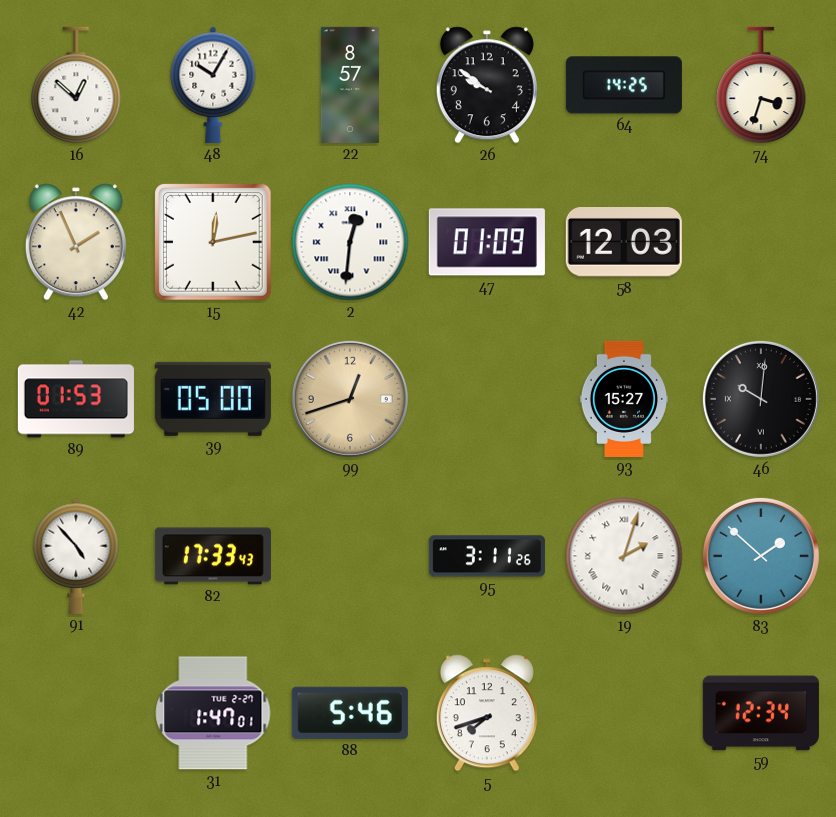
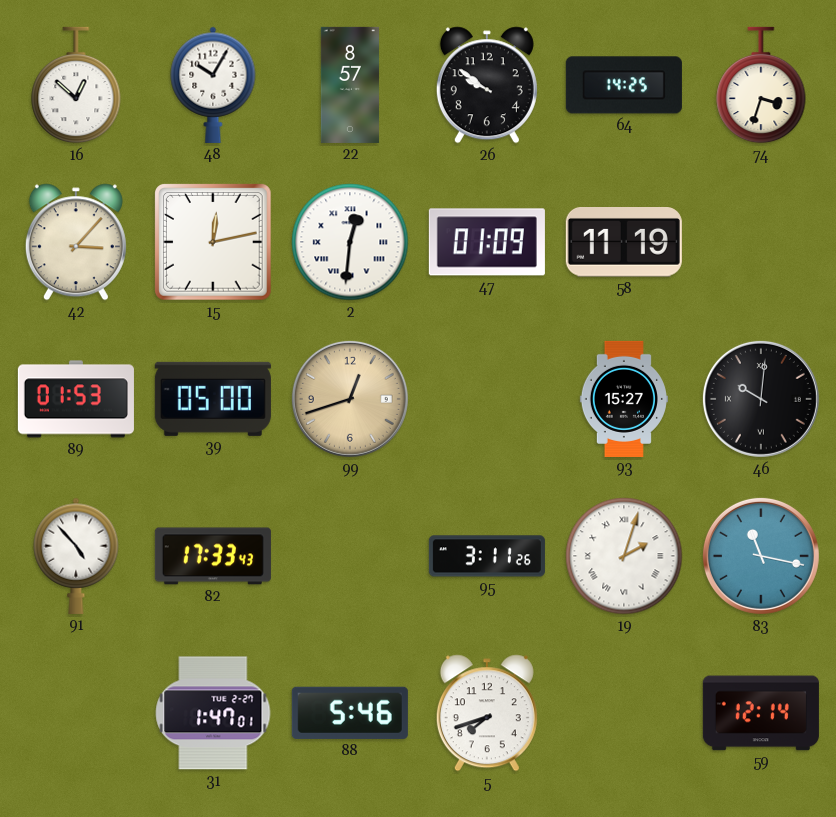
42: 1:56 -> 3:07
58: 12:03 -> 11:19
83: 1:52 -> 11:17
59: 12:34 -> 12:14
